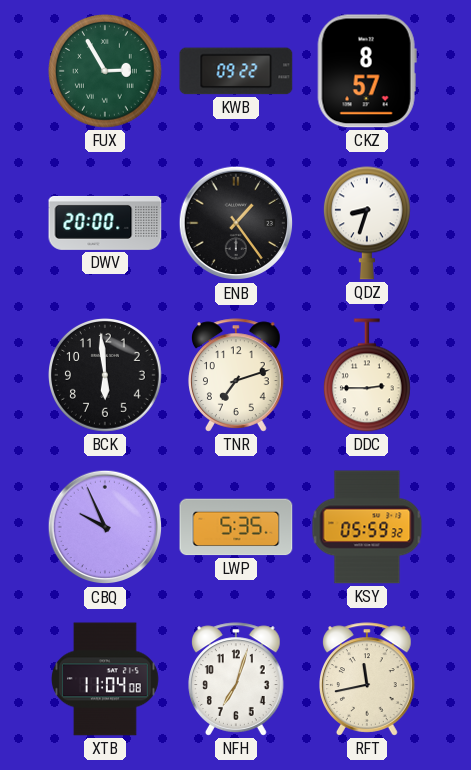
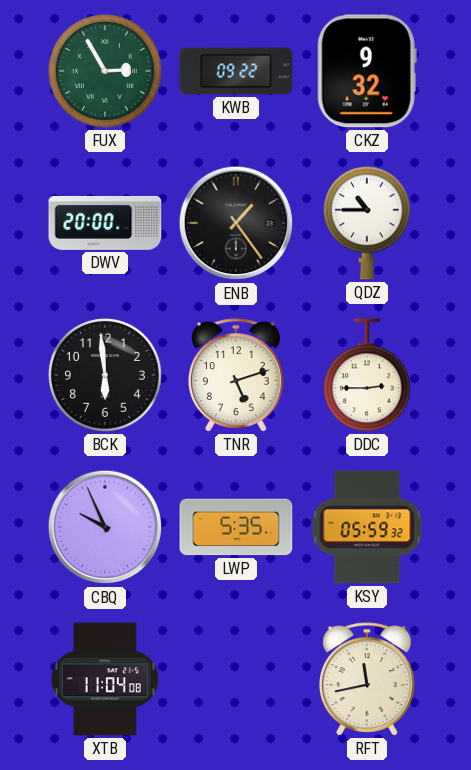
CKZ: 8:57 -> 9:32
QDZ: 8:33 -> 10:45
TNR: 7:12 -> 5:12
NFH: 7:03 -> none
